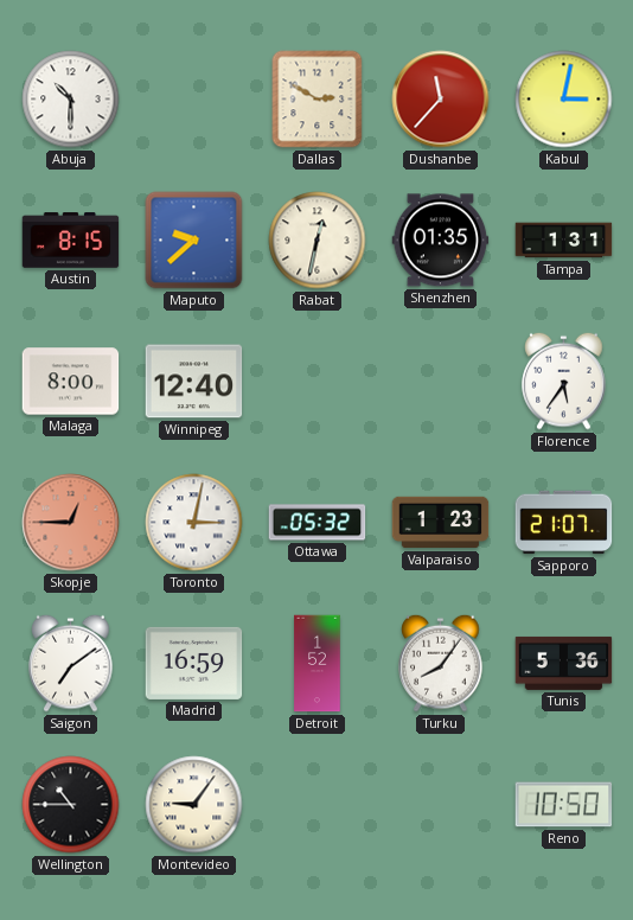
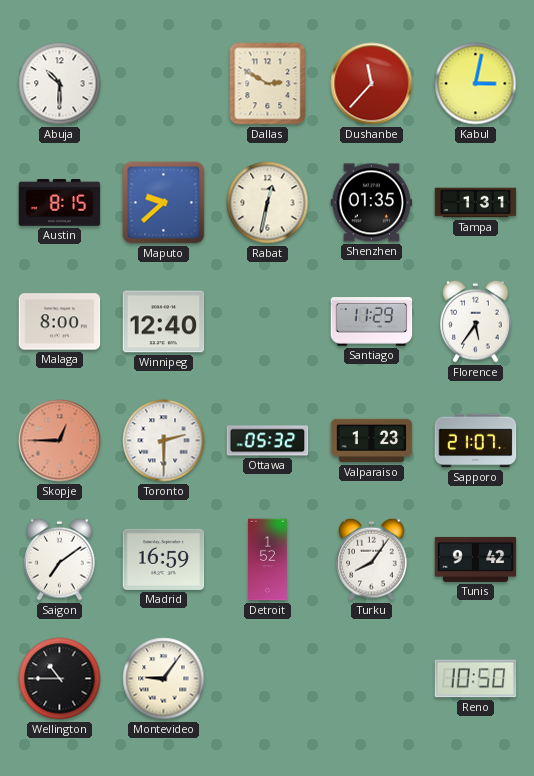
Santiago: none -> 11:29
Toronto: 3:02 -> 2:30
Tunis: 5:36 -> 9:42
